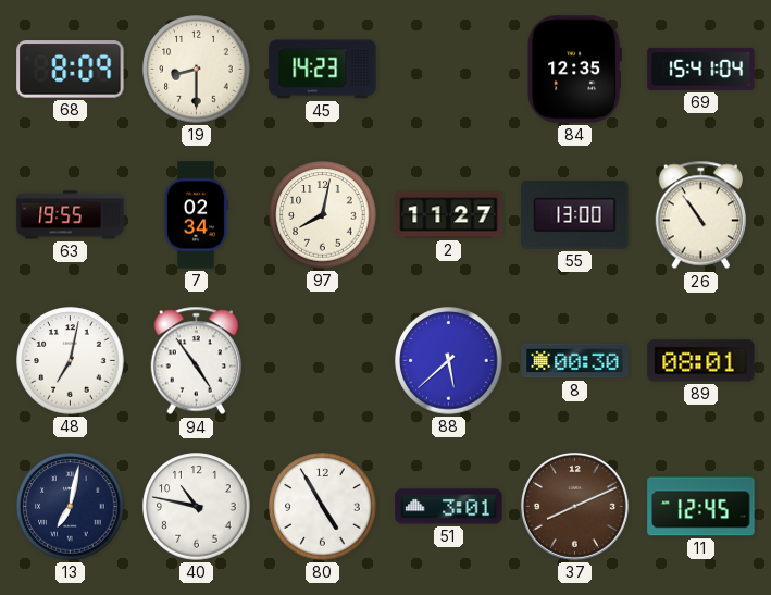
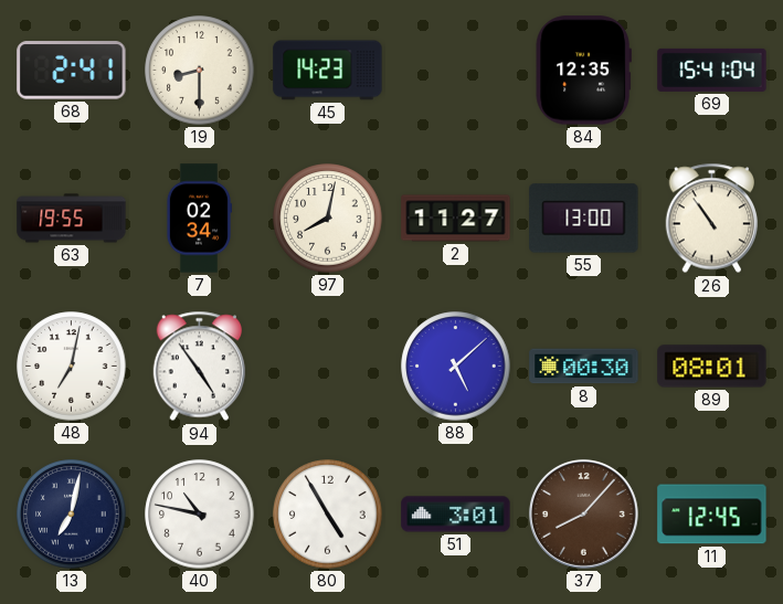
68: 8:09 -> 2:41
88: 5:38 -> 5:08
37: 8:11 -> 8:07
